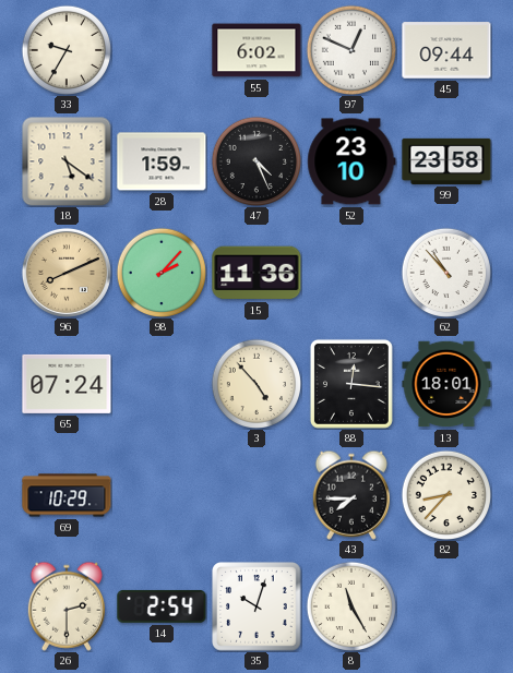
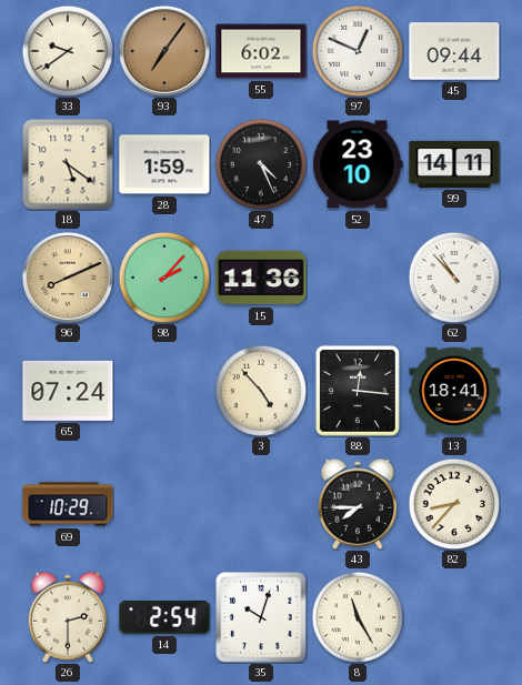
33: 9:35 -> 9:39
93: none -> 7:06
99: 23:58 -> 14:11
13: 18:01 -> 18:41
